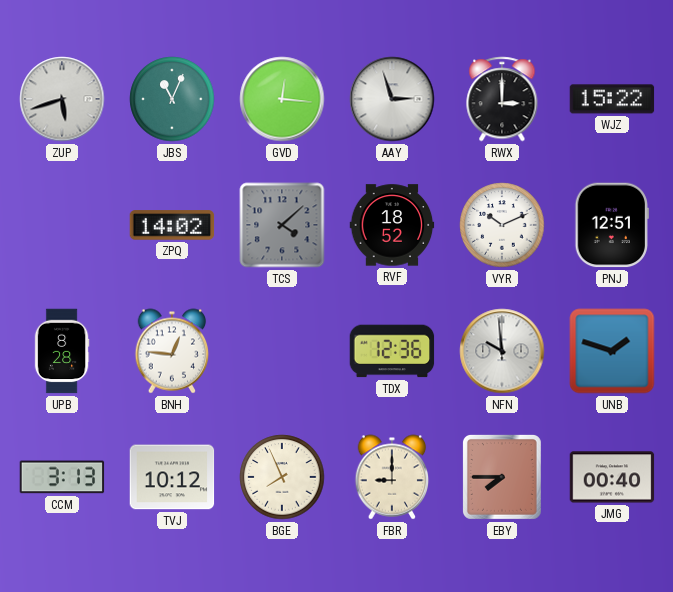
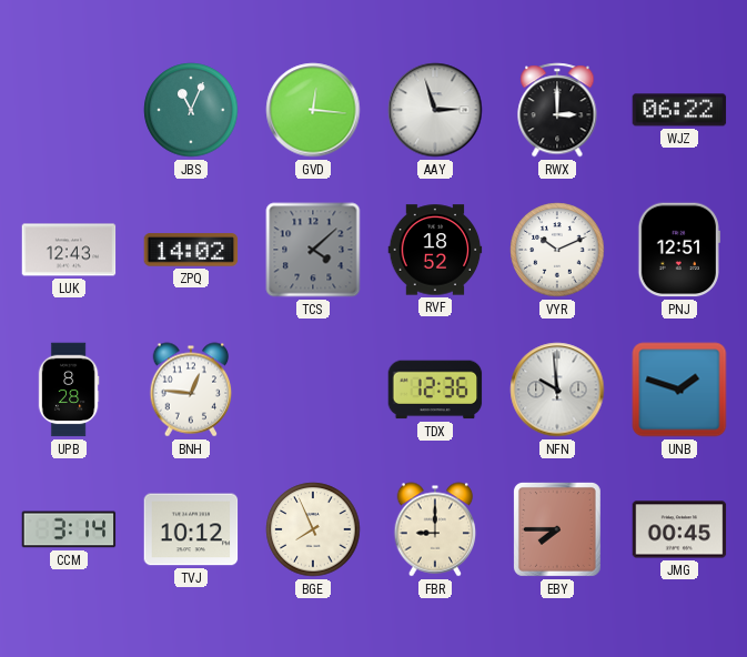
ZUP: 5:42 -> none
WJZ: 15:22 -> 06:22
LUK: none -> 12:43
CCM: 3:13 -> 3:14
JMG: 00:40 -> 00:45
